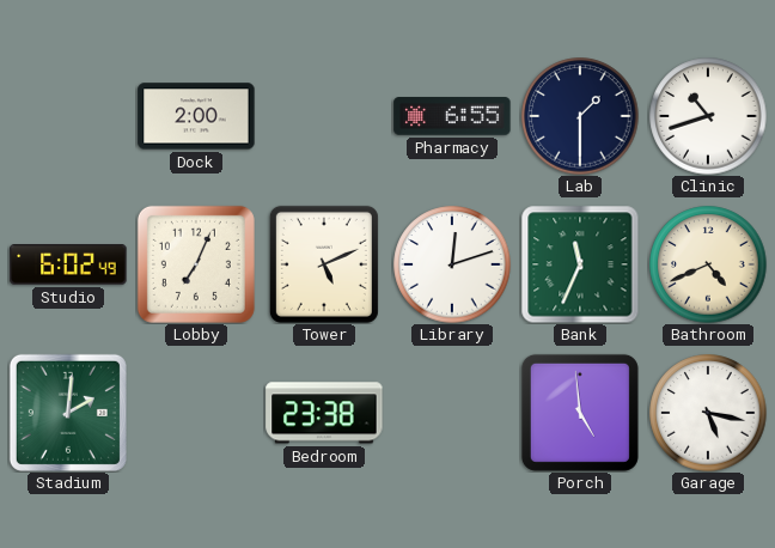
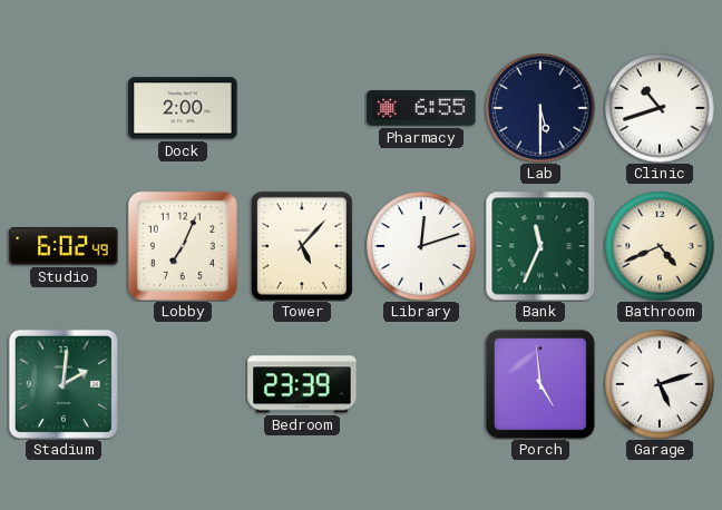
Lab: 1:30 -> 5:30
Tower: 5:11 -> 5:07
Bedroom: 23:38 -> 23:39
Garage: 5:17 -> 5:12
